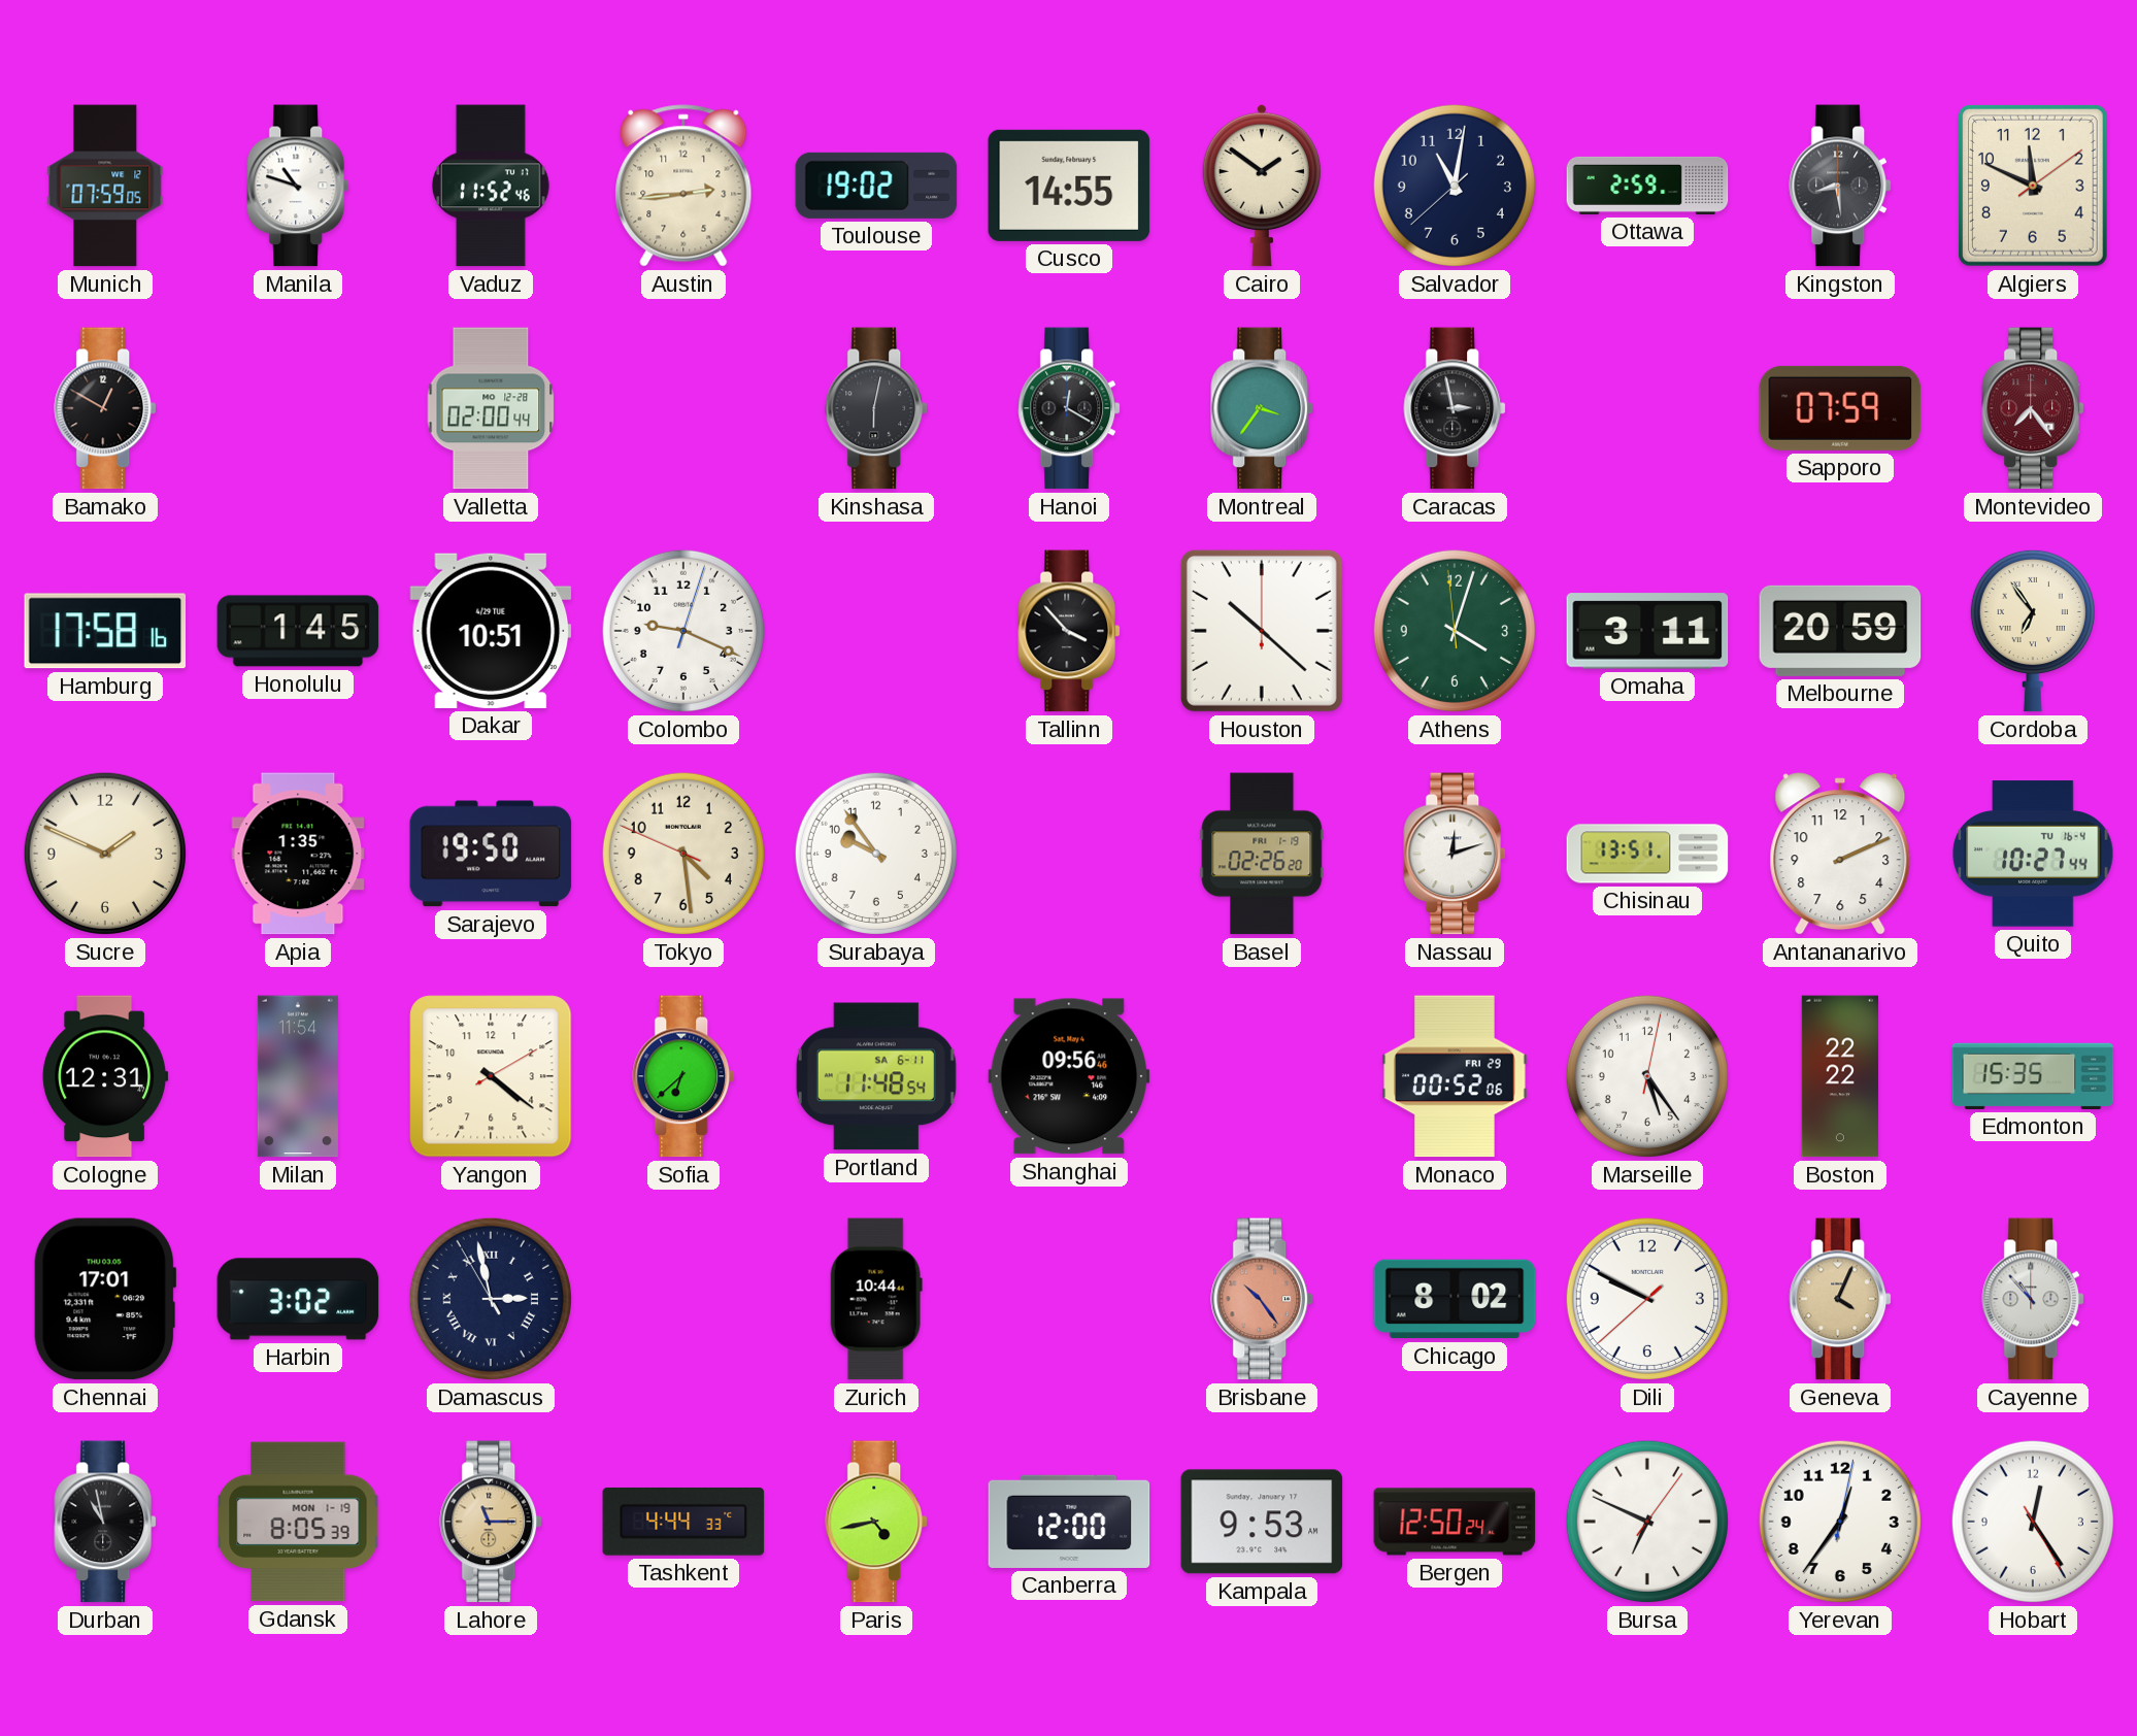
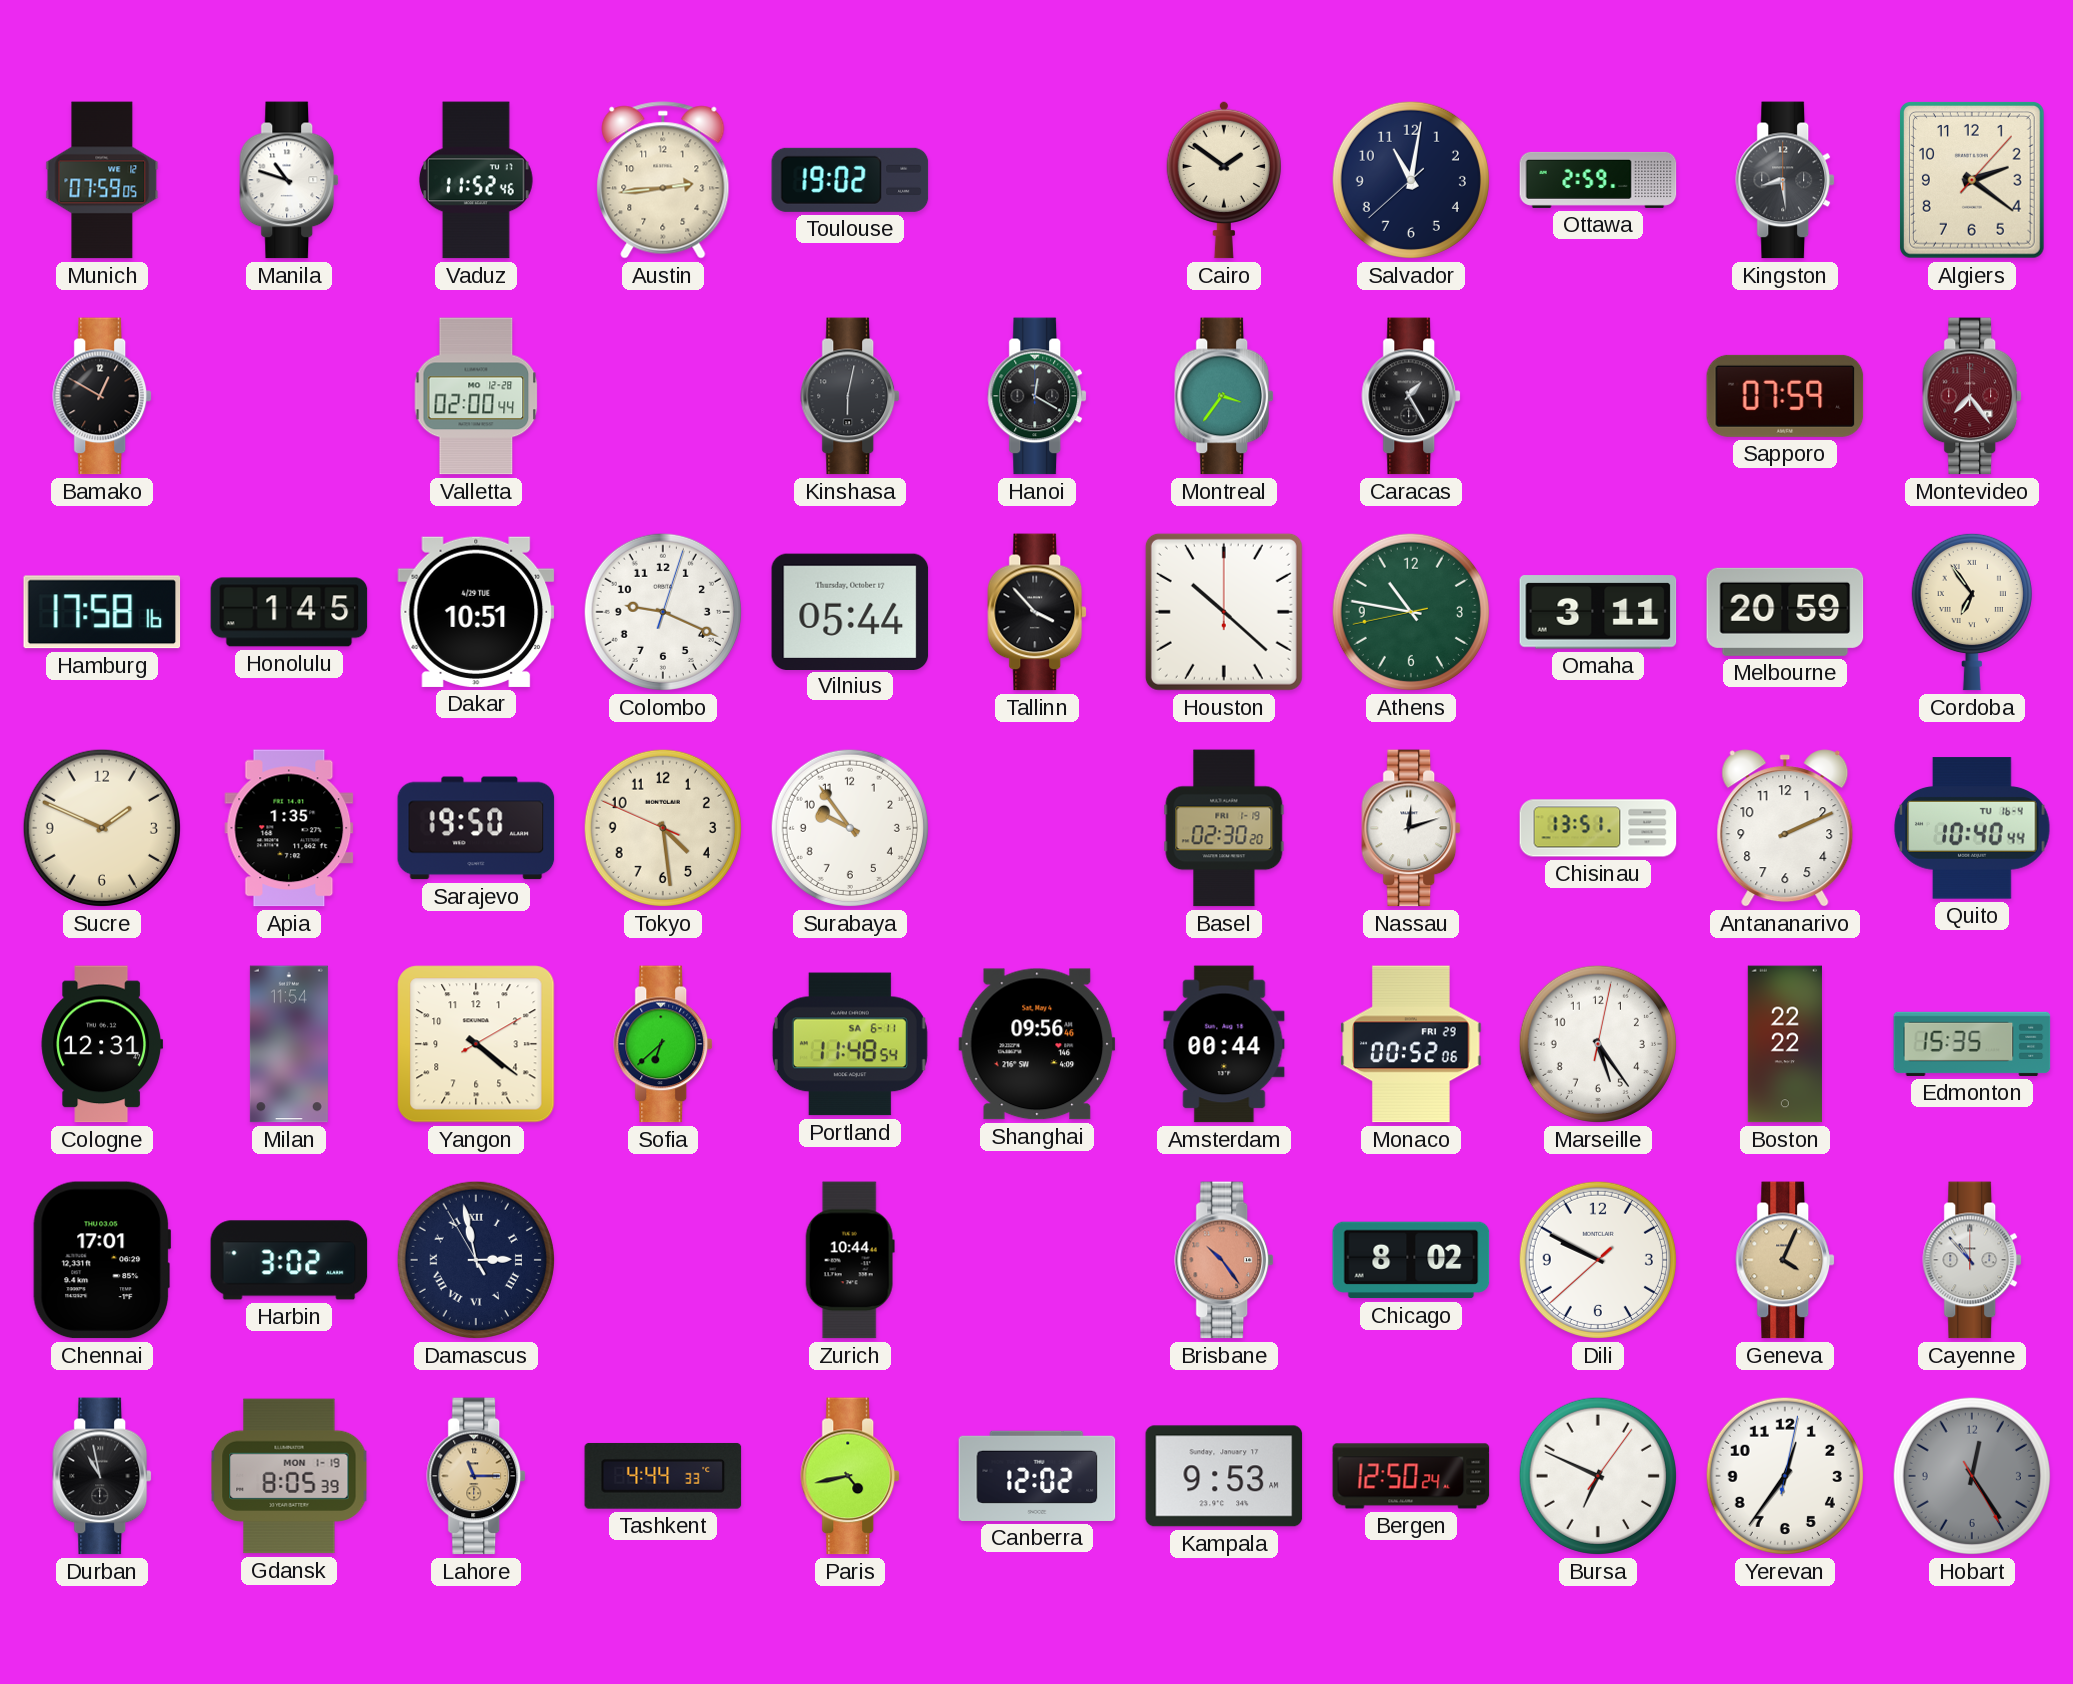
Cusco: 14:55 -> none
Algiers: 11:49 -> 2:21
Caracas: 2:58 -> 1:25
Vilnius: none -> 05:44
Athens: 4:02 -> 10:46
Basel: 02:26 -> 02:30
Quito: 10:27 -> 10:40
Amsterdam: none -> 00:44
Canberra: 12:00 -> 12:02
Hobart dial: white -> grey
